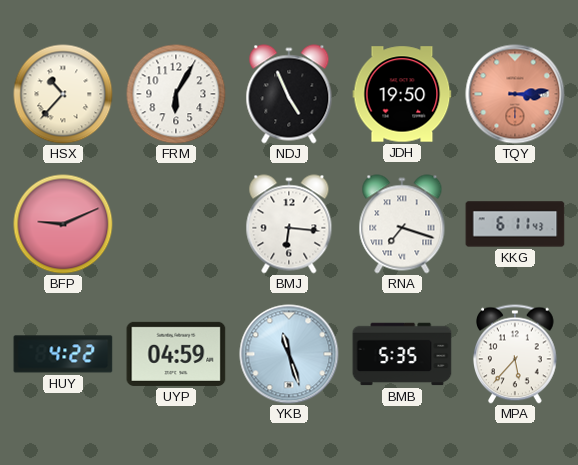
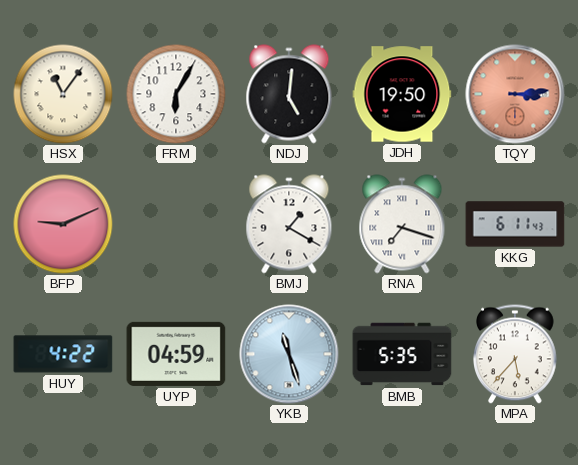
HSX: 10:37 -> 11:06
NDJ: 4:56 -> 5:01
BMJ: 6:16 -> 1:20
